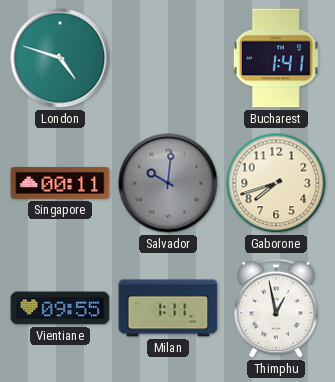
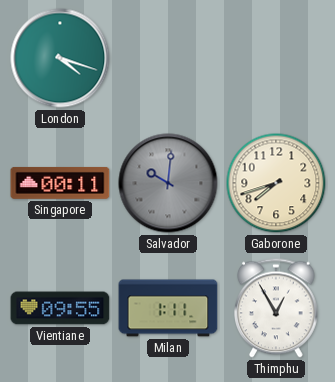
London: 4:48 -> 4:18
Bucharest: 1:41 -> none
Thimphu: 12:58 -> 12:55
